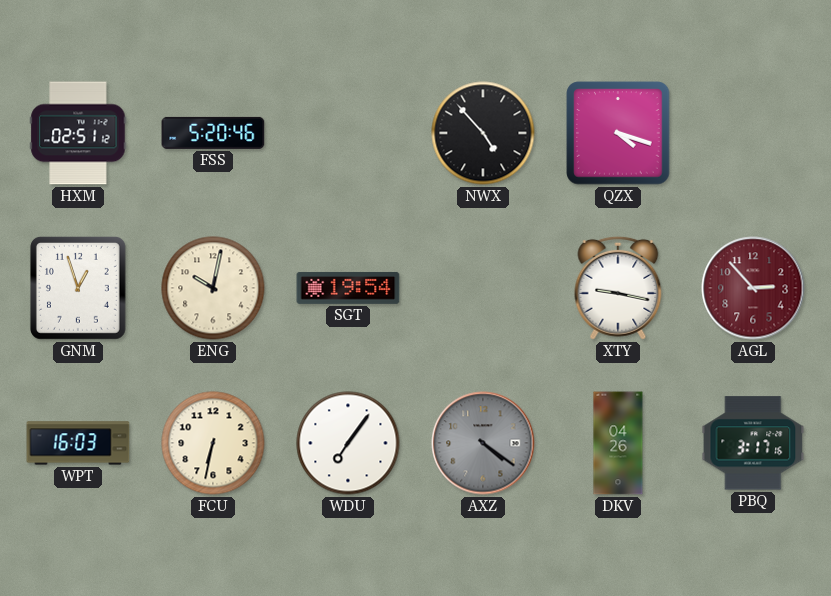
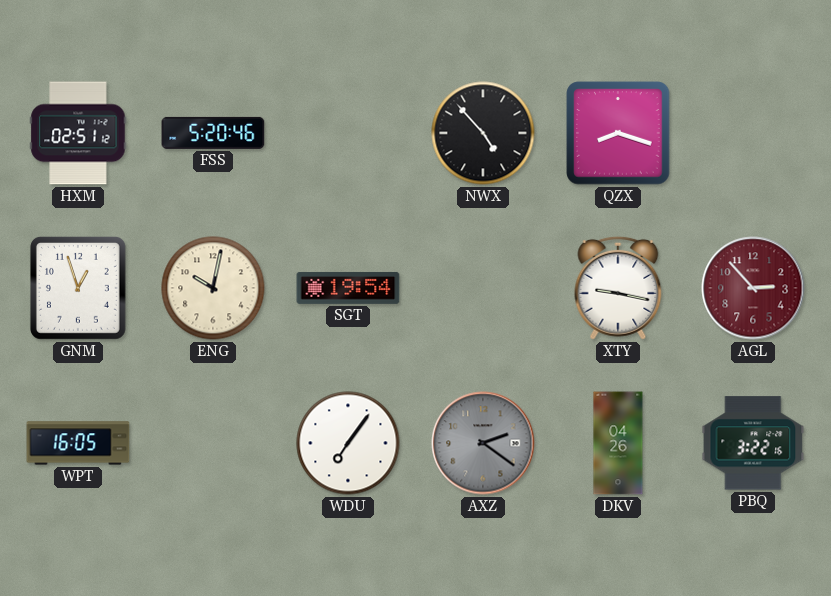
QZX: 4:18 -> 8:18
WPT: 16:03 -> 16:05
FCU: 6:32 -> none
AXZ: 4:21 -> 2:21
PBQ: 3:17 -> 3:22
